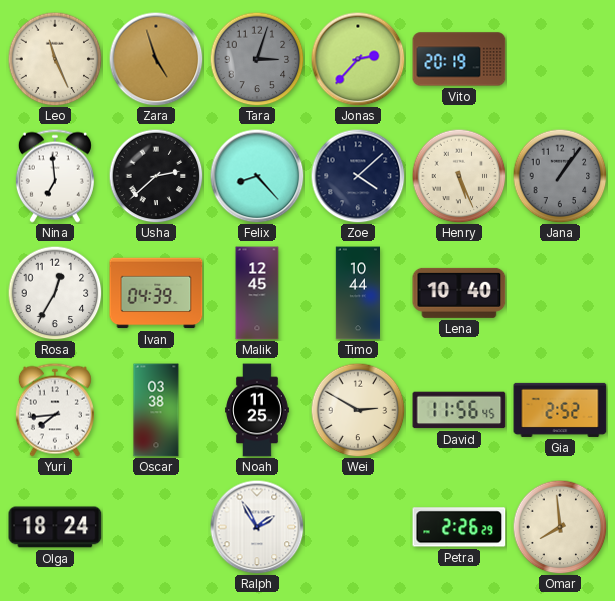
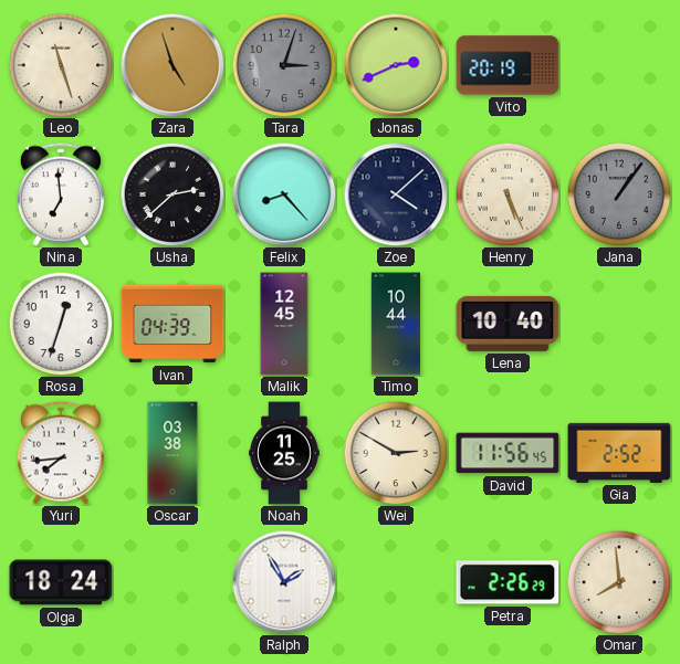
Leo: 11:26 -> 11:27
Jonas: 2:37 -> 2:41
Rosa: 12:35 -> 12:33
